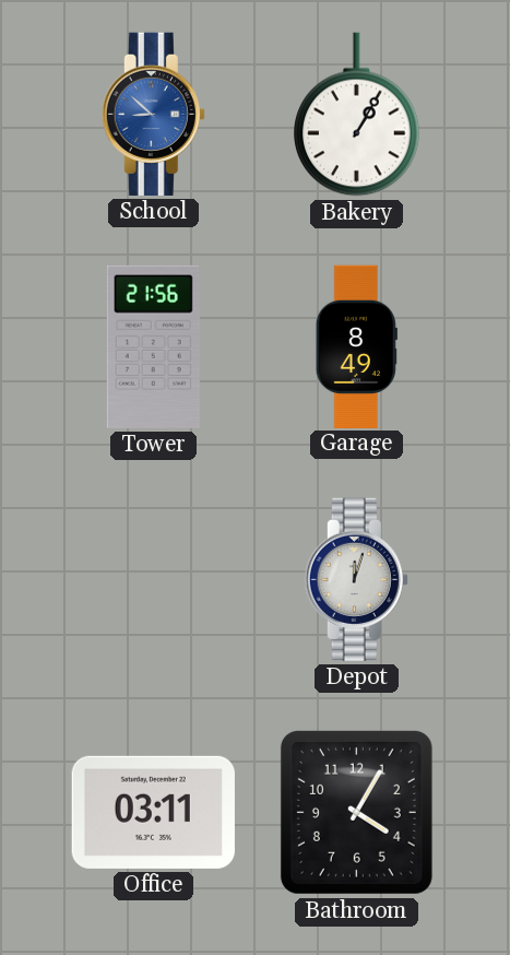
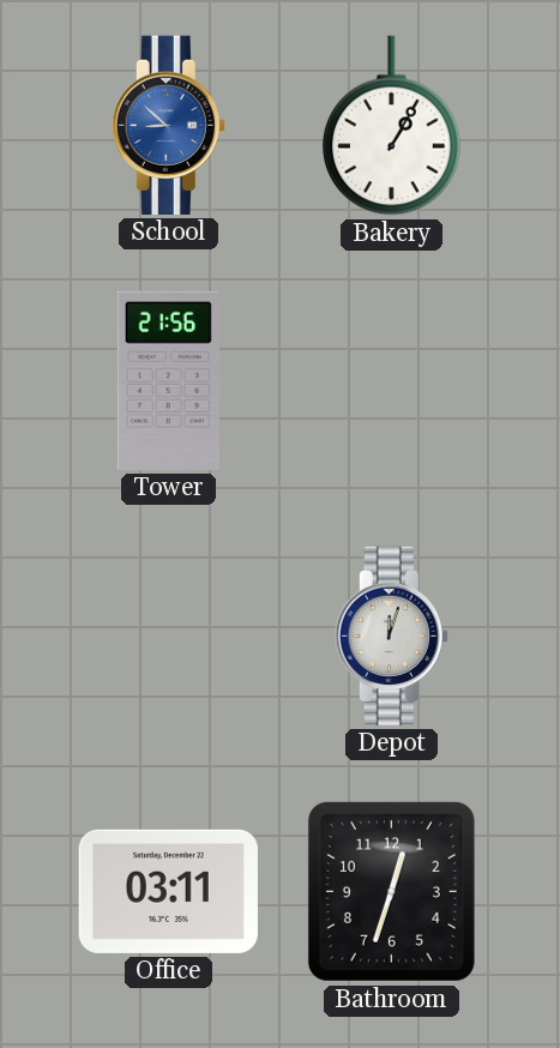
Garage: 8:49 -> none
Bathroom: 4:05 -> 12:33
